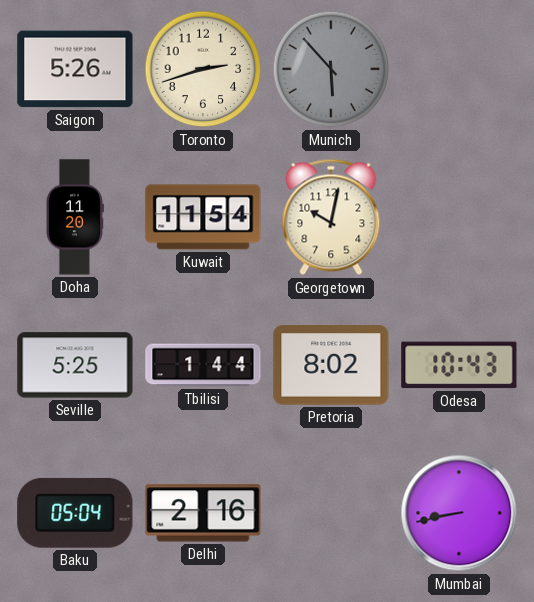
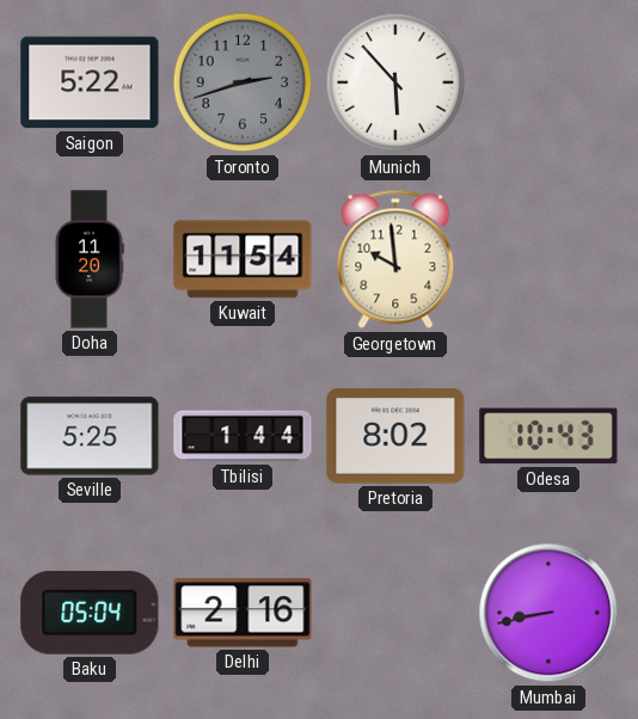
Saigon: 5:26 -> 5:22
Toronto dial: cream -> grey
Munich dial: grey -> white
Georgetown: 10:02 -> 9:59
